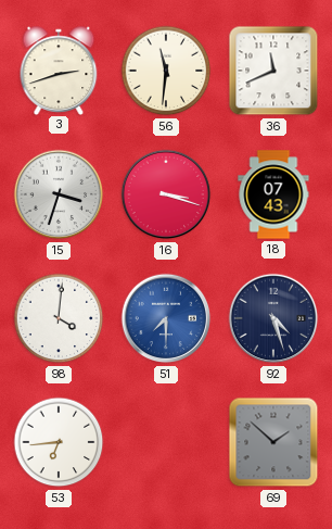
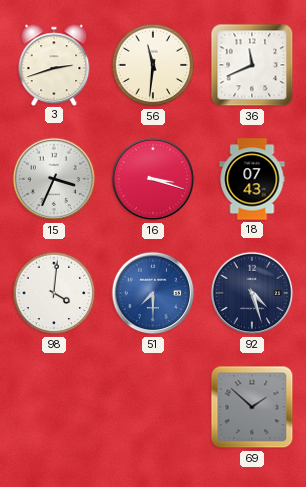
15: 3:33 -> 3:34
53: 6:44 -> none
